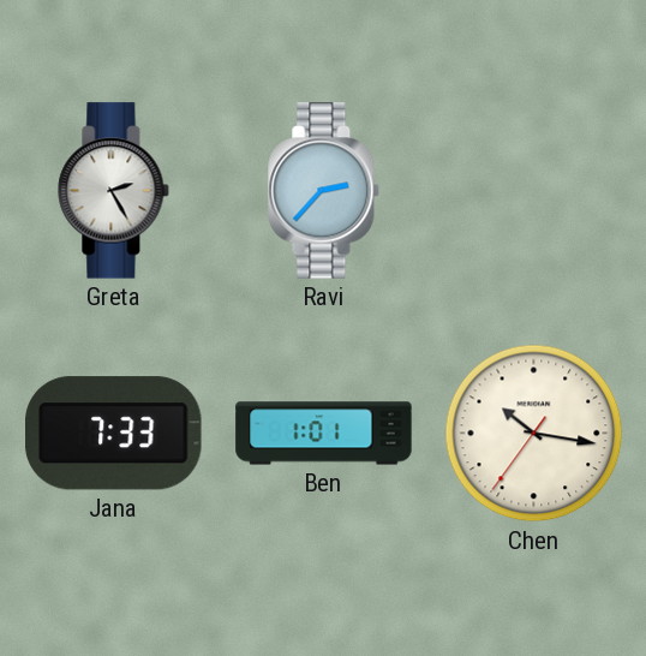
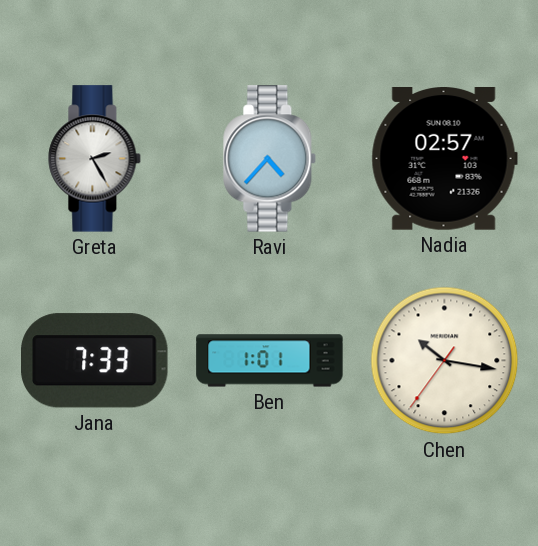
Ravi: 2:37 -> 4:37
Nadia: none -> 02:57
